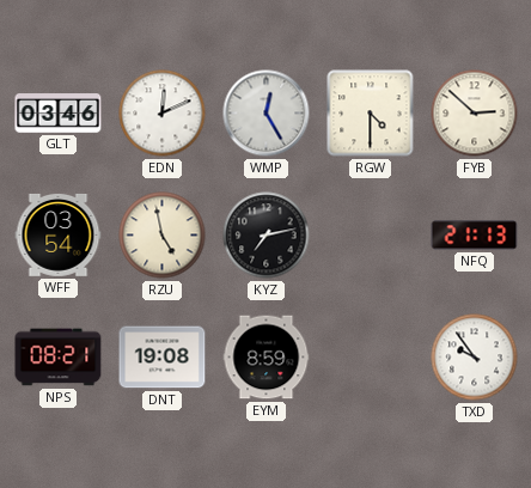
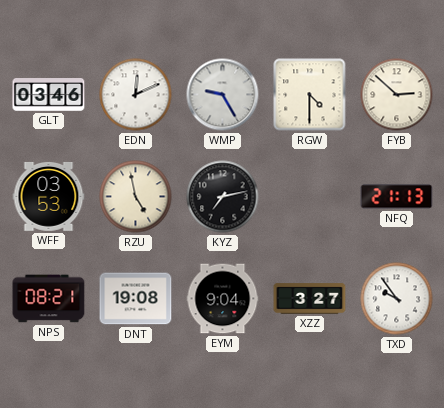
WMP: 12:25 -> 9:25
WFF: 03:54 -> 03:53
EYM: 8:59 -> 9:04
XZZ: none -> 3:27
